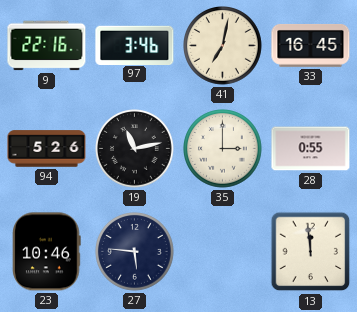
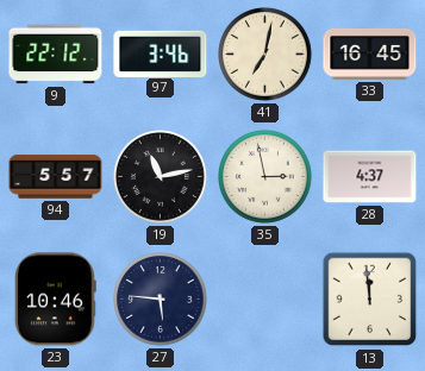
9: 22:16 -> 22:12
94: 5:26 -> 5:57
35: 3:00 -> 2:58
28: 0:55 -> 4:37
